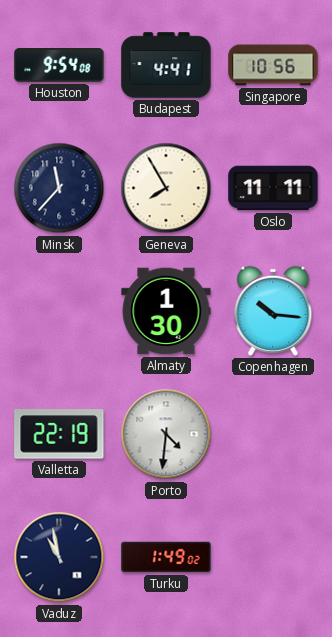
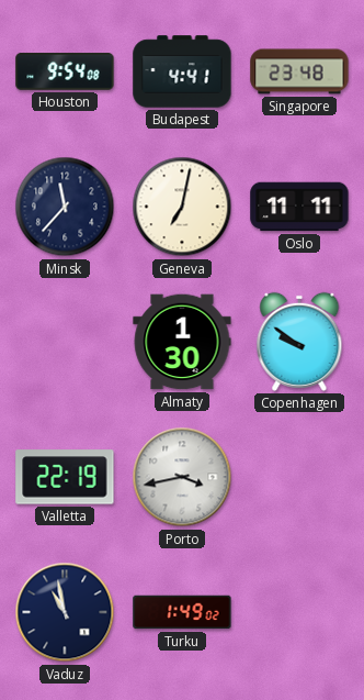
Singapore: 10:56 -> 23:48
Geneva: 7:55 -> 7:02
Copenhagen: 10:16 -> 9:51
Porto: 4:31 -> 3:43
